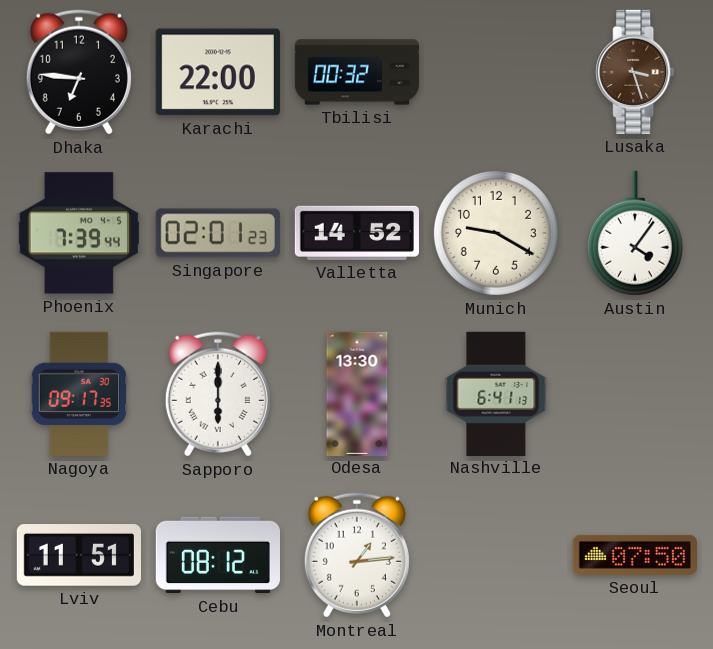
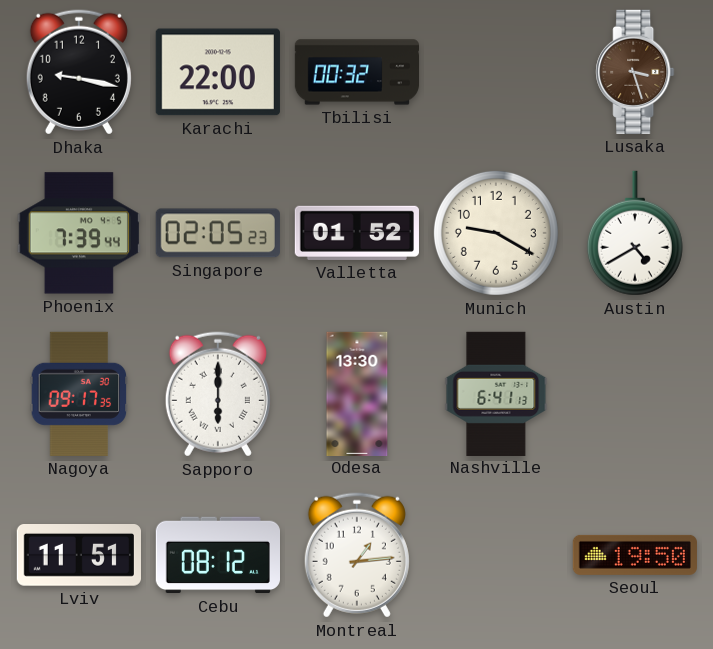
Dhaka: 6:46 -> 9:17
Singapore: 02:01 -> 02:05
Valletta: 14:52 -> 01:52
Austin: 4:06 -> 4:40
Seoul: 07:50 -> 19:50
